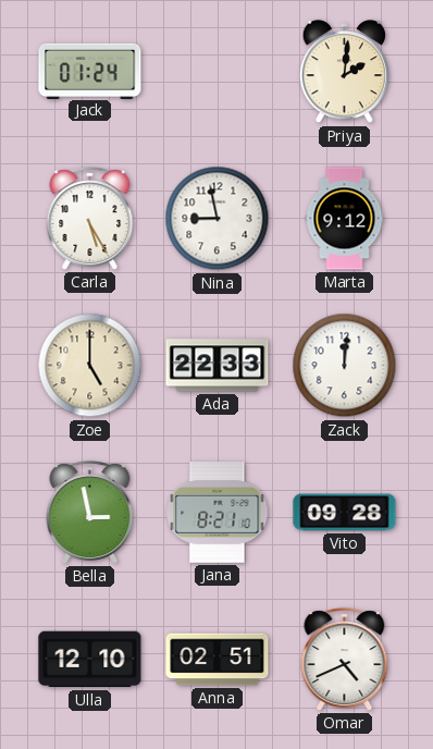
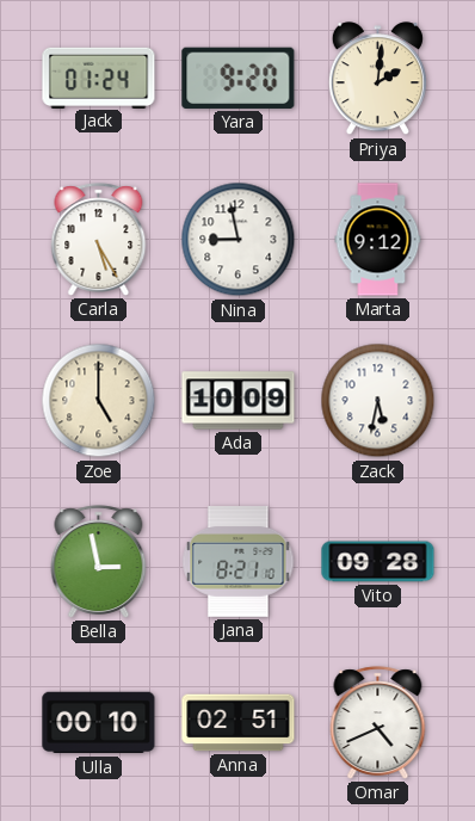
Yara: none -> 9:20
Ada: 22:33 -> 10:09
Zack: 12:01 -> 5:32
Ulla: 12:10 -> 00:10
